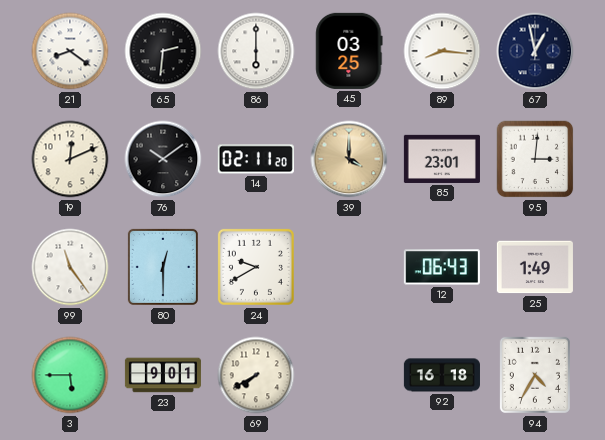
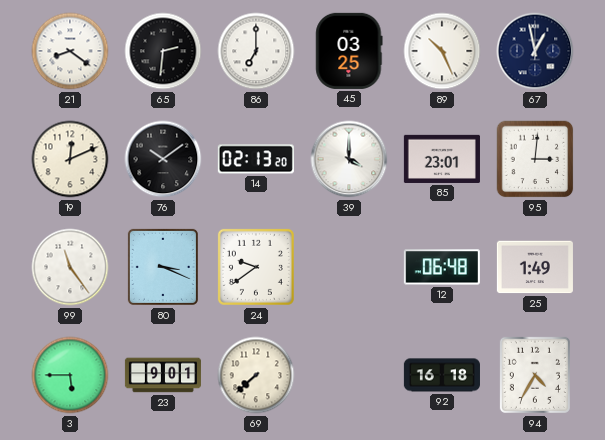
86: 6:00 -> 7:00
89: 8:16 -> 10:26
14: 02:11 -> 02:13
39 dial: champagne -> white
80: 12:30 -> 3:19
24: 9:40 -> 9:39
12: 06:43 -> 06:48
69: 7:40 -> 7:38
